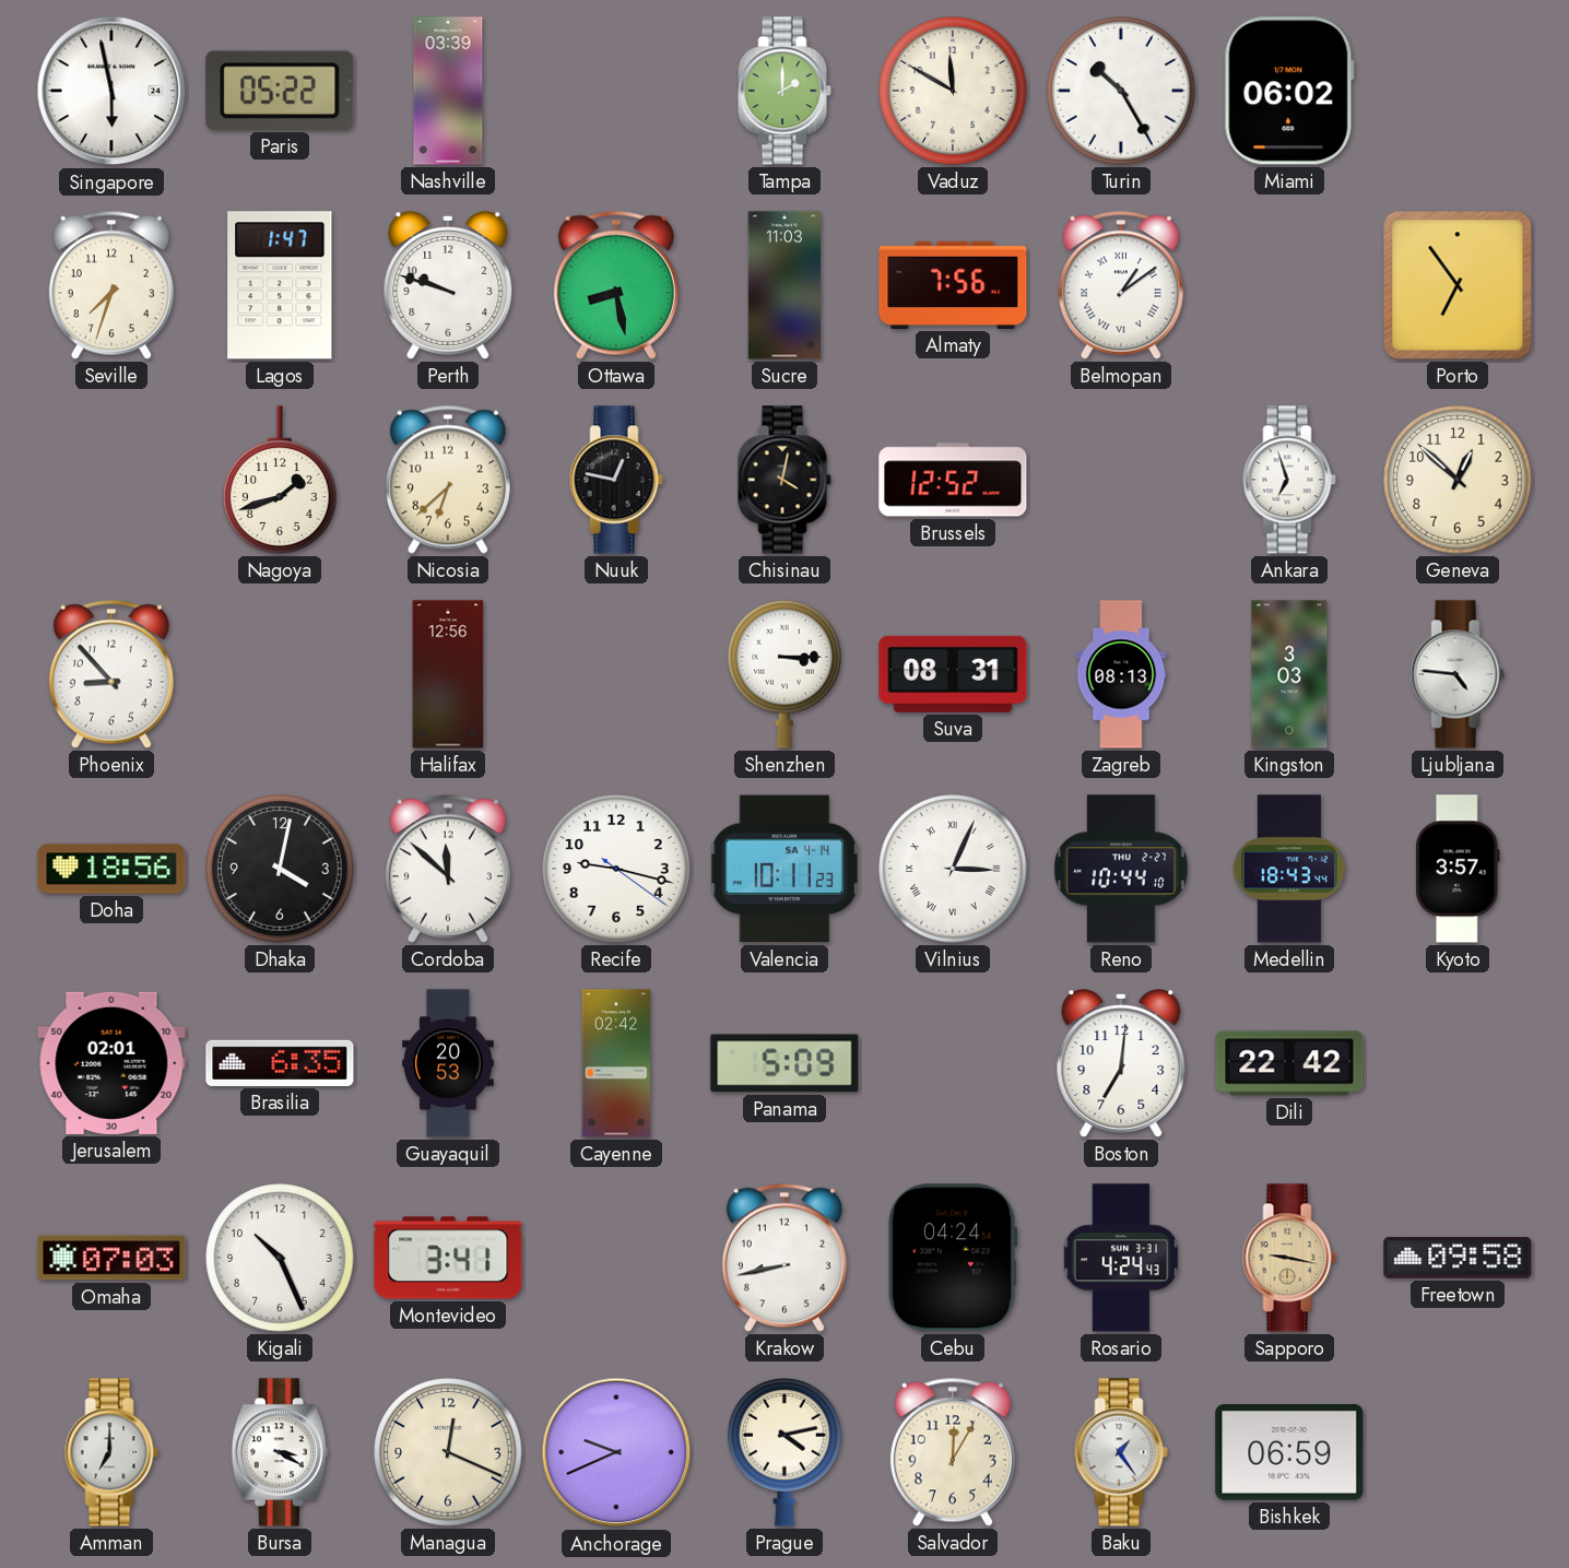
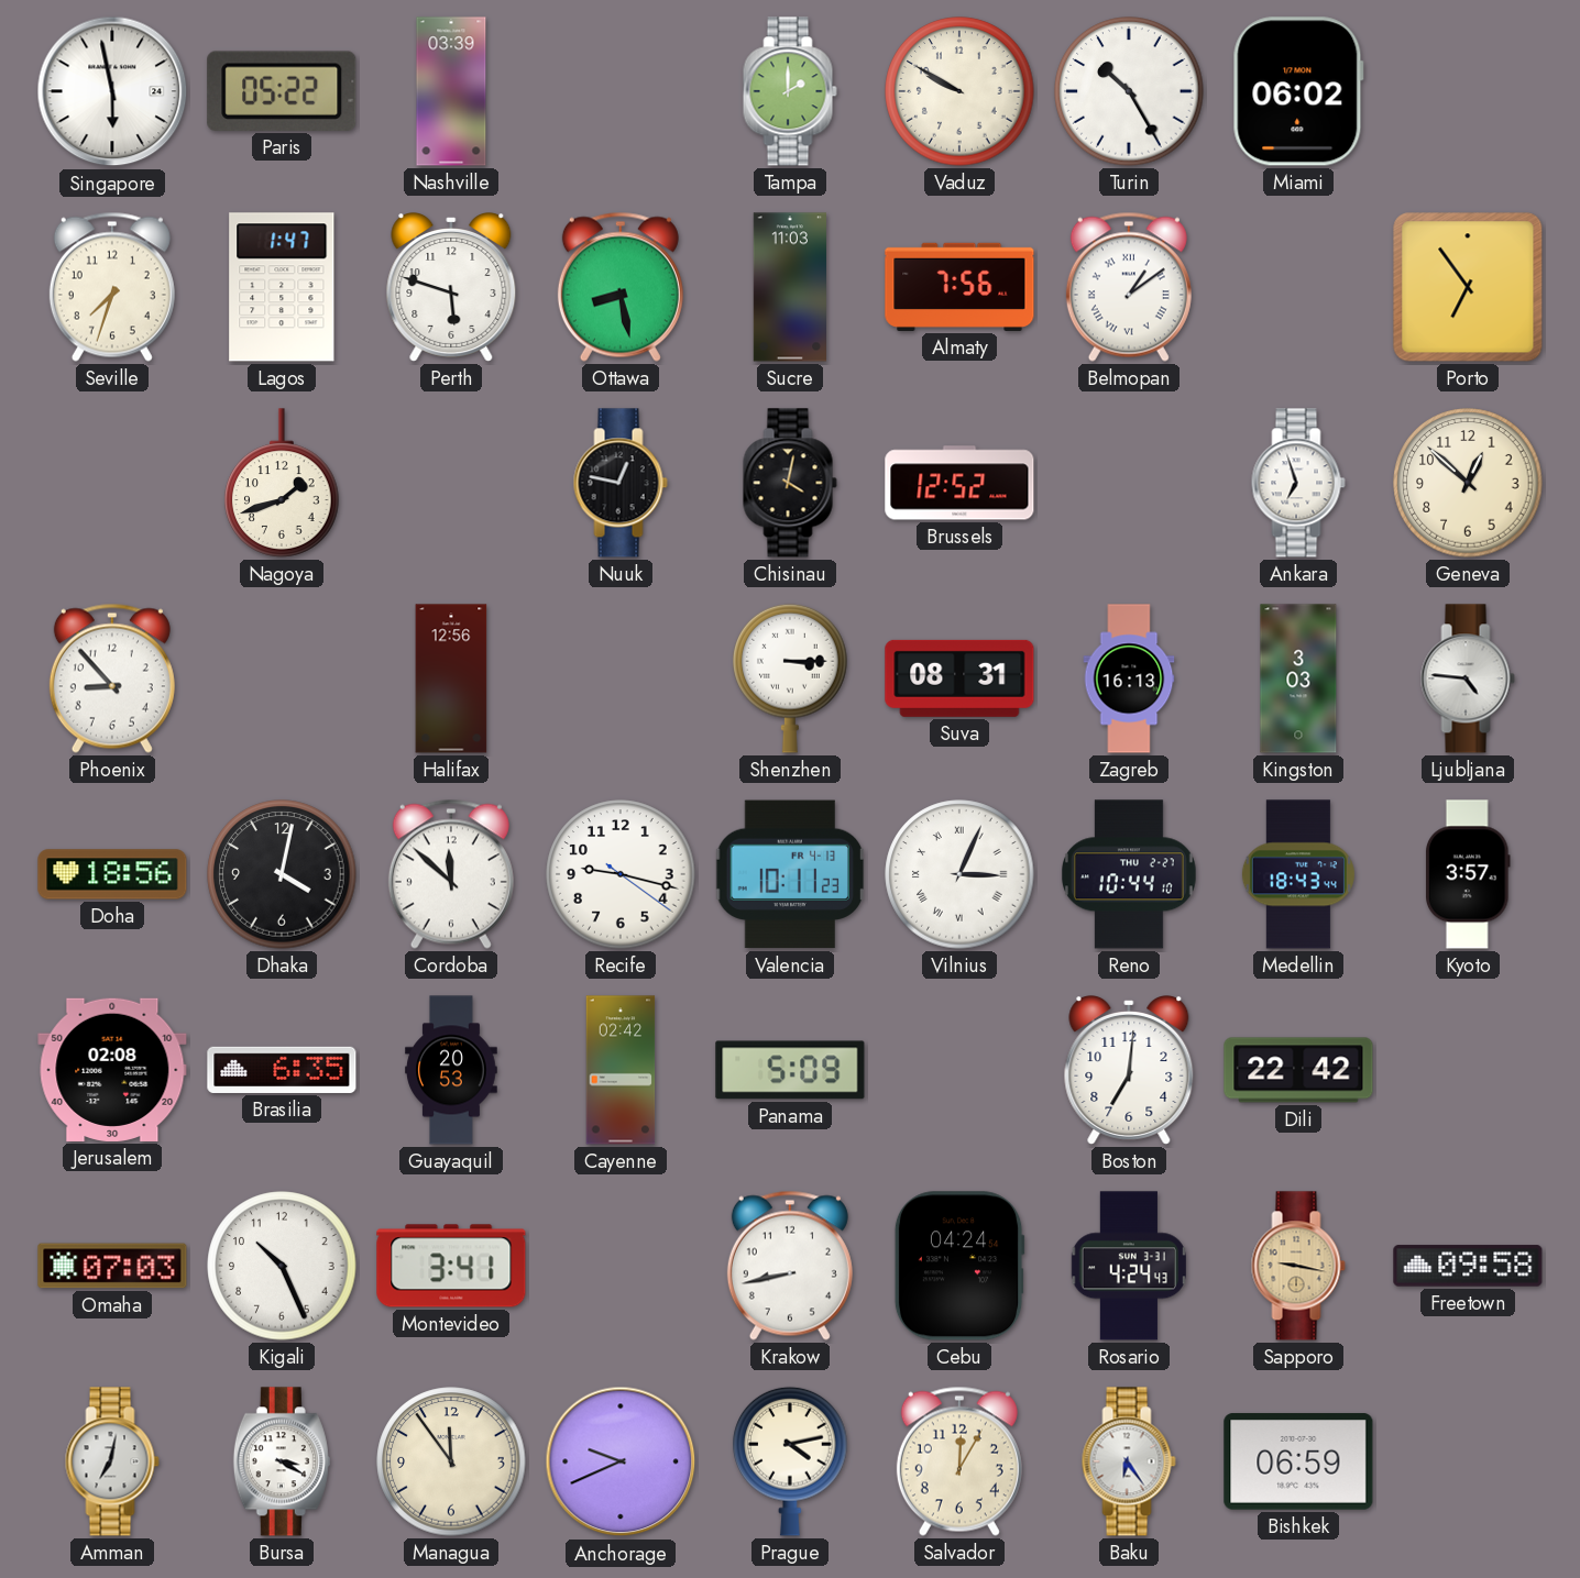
Vaduz: 11:50 -> 9:50
Perth: 9:48 -> 5:48
Nicosia: 6:38 -> none
Zagreb: 08:13 -> 16:13
Valencia date: SA 4-14 -> FR 4-13
Jerusalem: 02:01 -> 02:08
Amman: 7:00 -> 7:02
Managua: 12:19 -> 11:54
Baku: 1:24 -> 6:24
